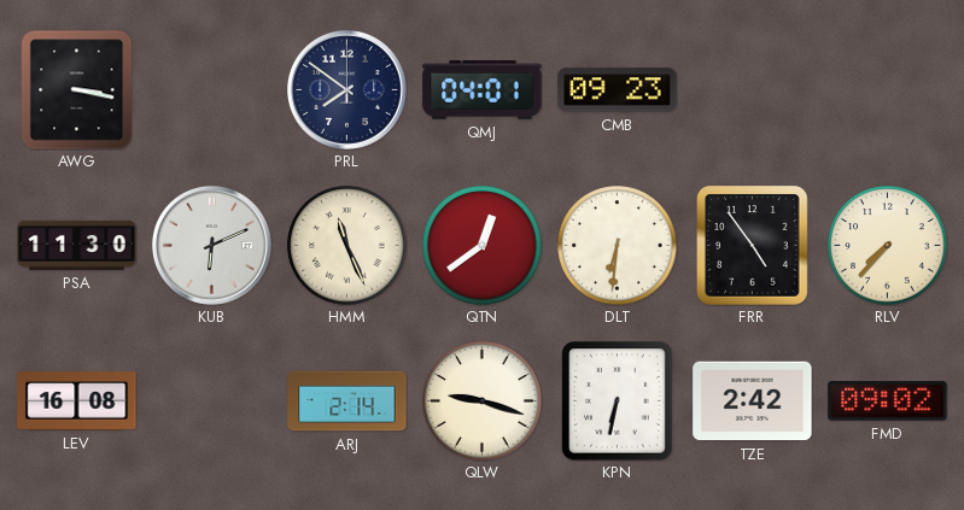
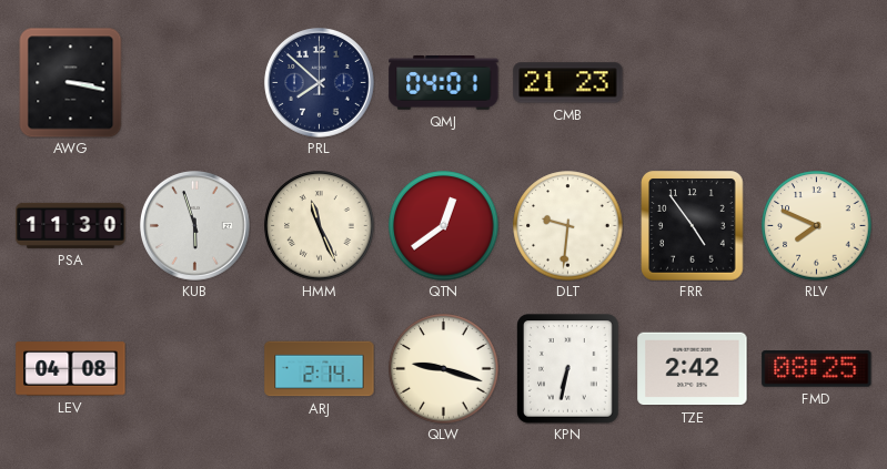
PRL: 7:51 -> 7:52
CMB: 09:23 -> 21:23
KUB: 6:11 -> 5:57
DLT: 6:31 -> 9:31
RLV: 7:37 -> 7:49
LEV: 16:08 -> 04:08
FMD: 09:02 -> 08:25
